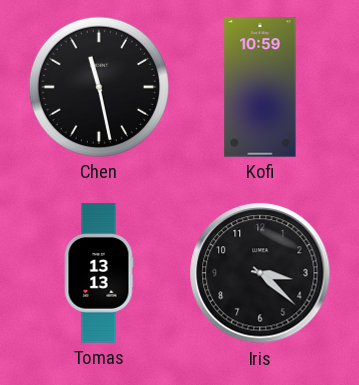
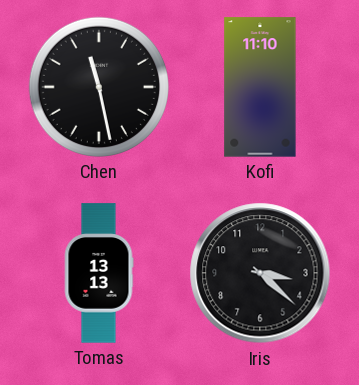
Kofi: 10:59 -> 11:10
